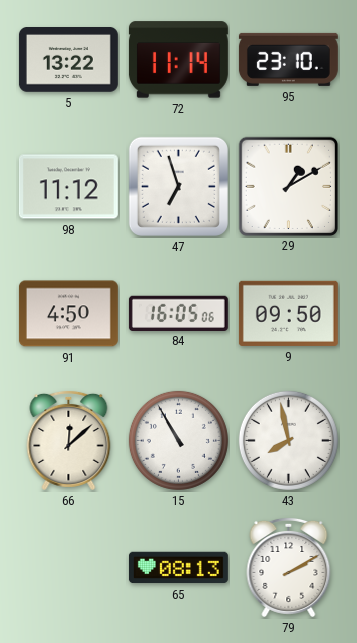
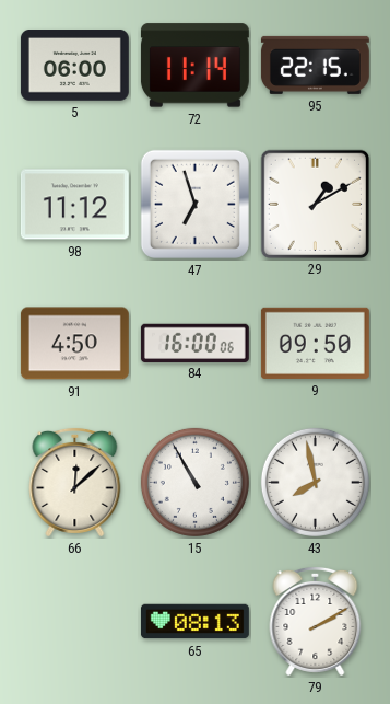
5: 13:22 -> 06:00
95: 23:10 -> 22:15
84: 16:05 -> 16:00
